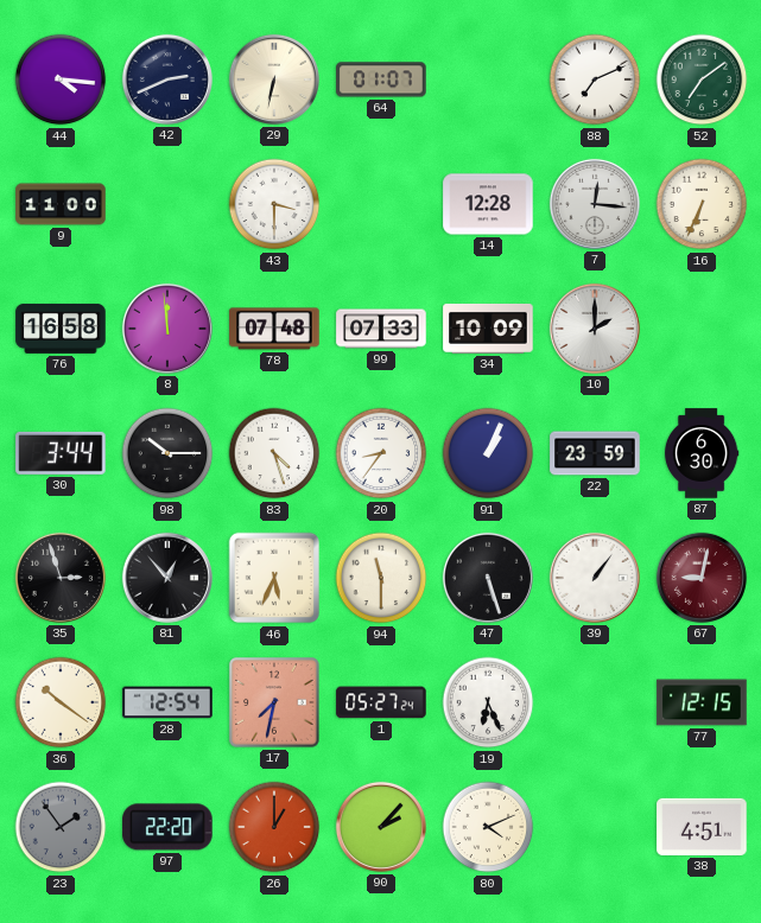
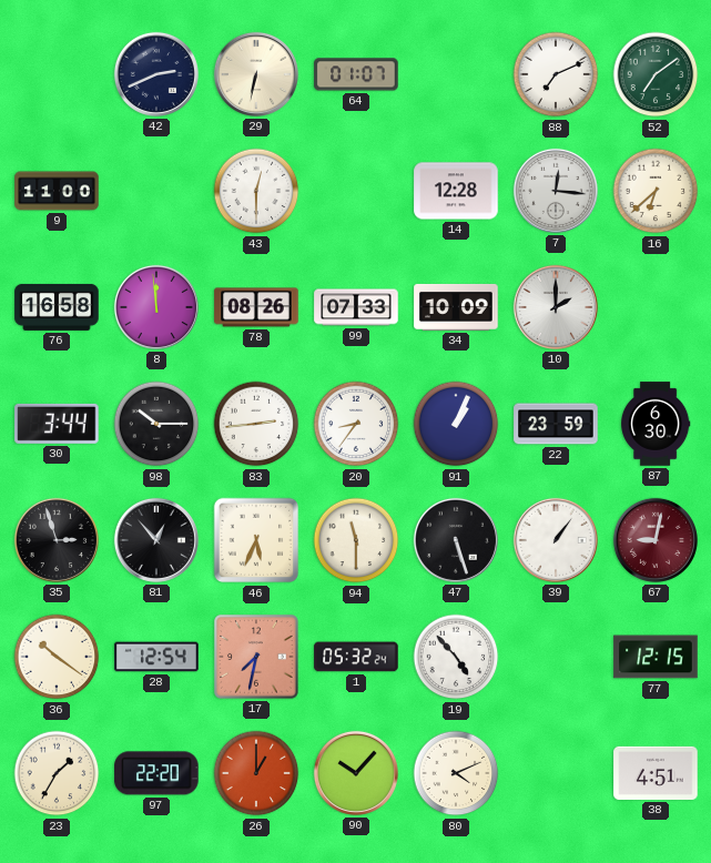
44: 4:16 -> none
43: 3:30 -> 12:30
16: 6:34 -> 6:38
78: 07:48 -> 08:26
83: 4:27 -> 2:44
1: 05:27 -> 05:32
19: 6:26 -> 4:53
23: 1:54 -> 1:35
23 dial: grey -> cream
90: 2:07 -> 10:07
